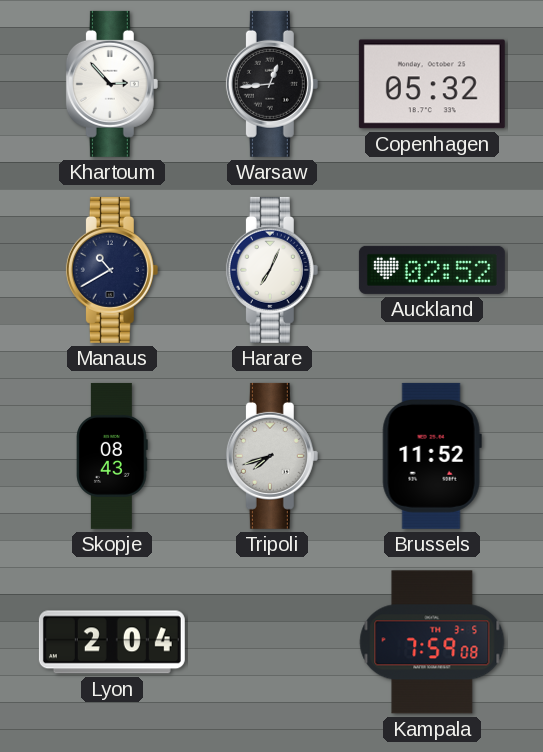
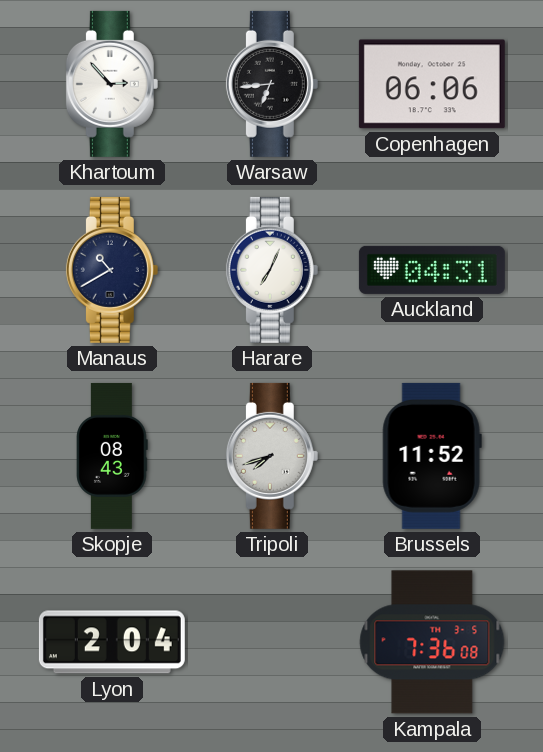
Warsaw: 12:44 -> 6:44
Copenhagen: 05:32 -> 06:06
Auckland: 02:52 -> 04:31
Kampala: 7:59 -> 7:36
